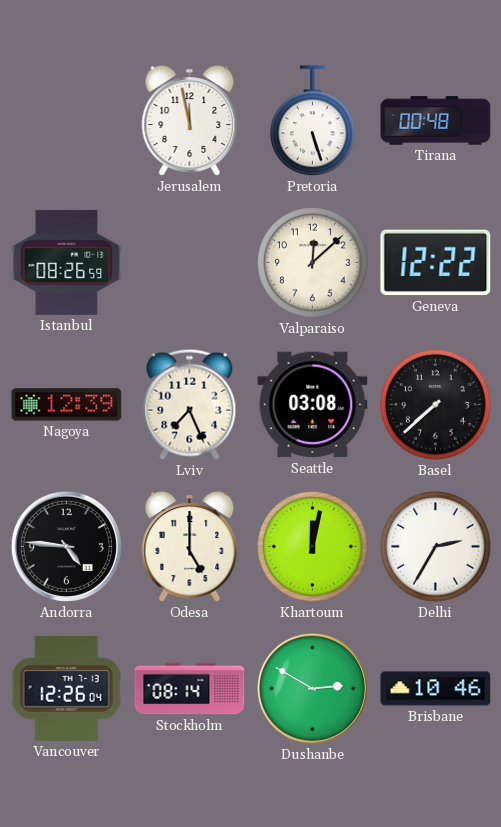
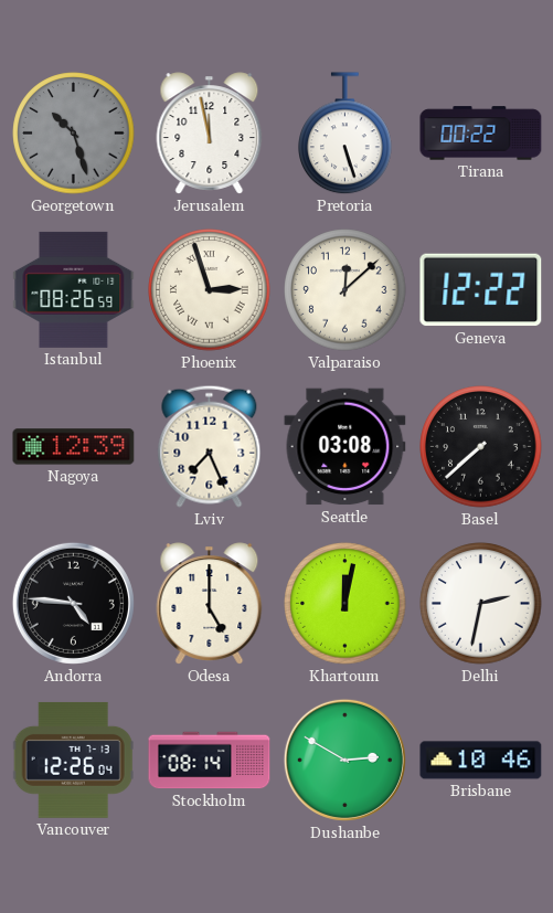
Georgetown: none -> 10:27
Tirana: 00:48 -> 00:22
Phoenix: none -> 2:57
Delhi: 2:35 -> 2:32
